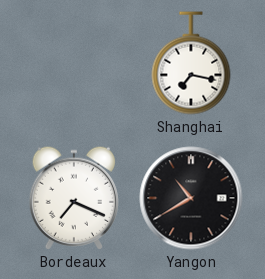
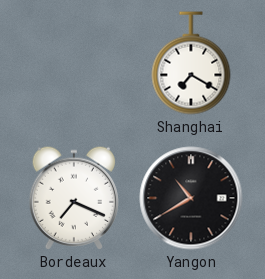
Shanghai: 7:17 -> 7:20
